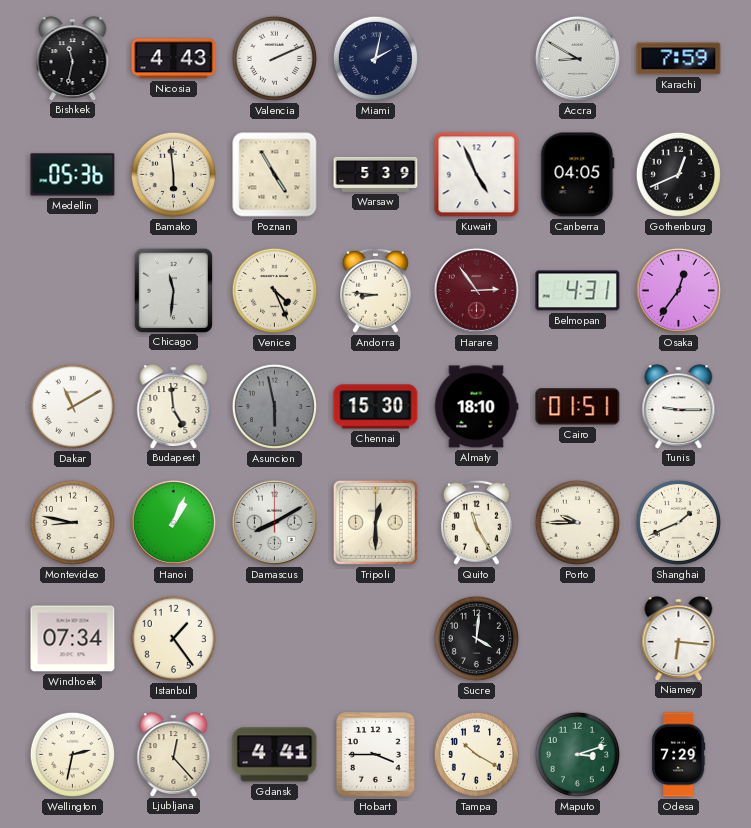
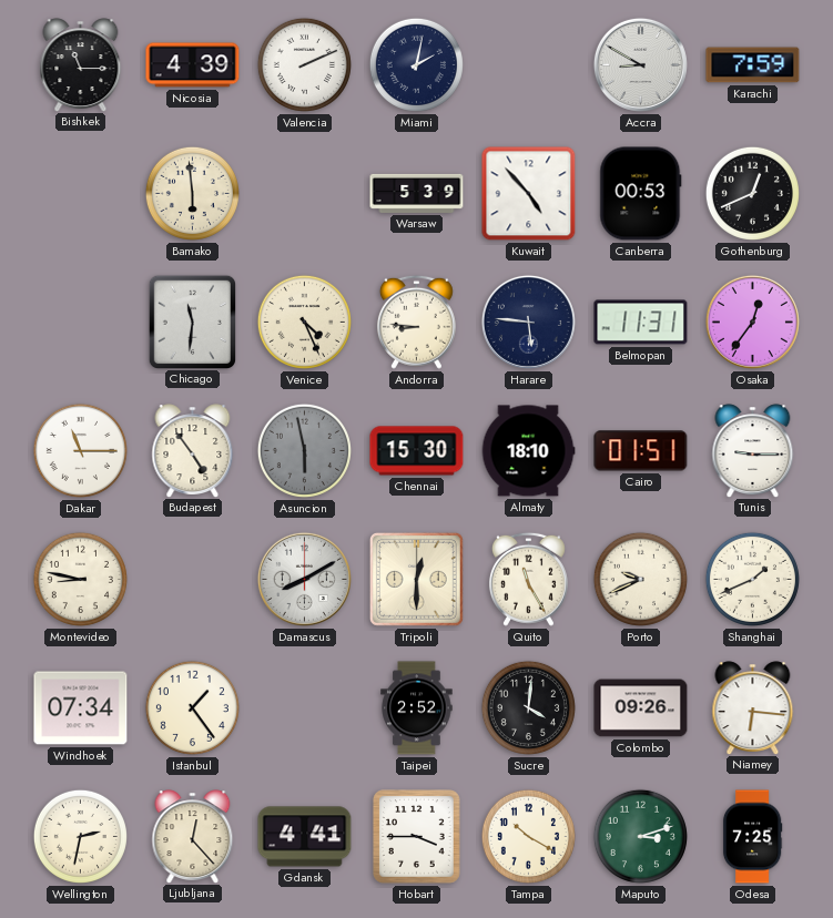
Bishkek: 11:32 -> 11:15
Nicosia: 4:43 -> 4:39
Medellin: 05:36 -> none
Poznan: 4:55 -> none
Kuwait: 4:56 -> 4:53
Canberra: 04:05 -> 00:53
Harare: 2:54 -> 5:46
Harare dial: burgundy -> navy
Belmopan: 4:31 -> 11:31
Dakar: 11:10 -> 11:15
Budapest: 4:59 -> 4:54
Hanoi: 1:04 -> none
Porto: 9:45 -> 9:41
Taipei: none -> 2:52
Colombo: none -> 09:26
Odesa: 7:29 -> 7:25
